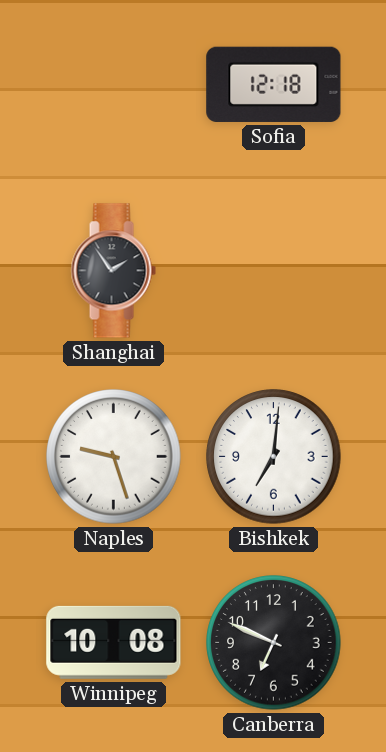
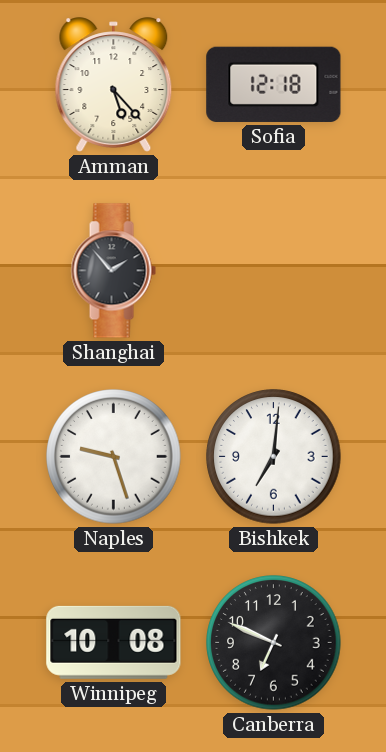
Amman: none -> 5:23
Shanghai: 1:54 -> 1:53
